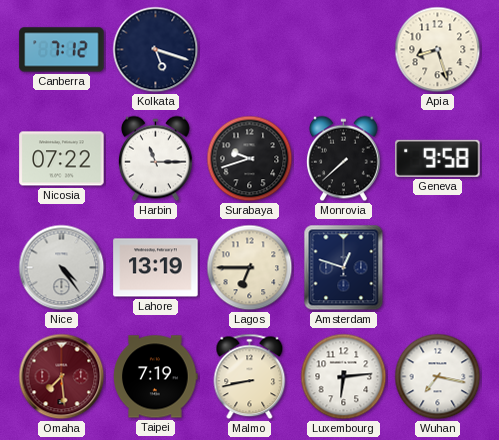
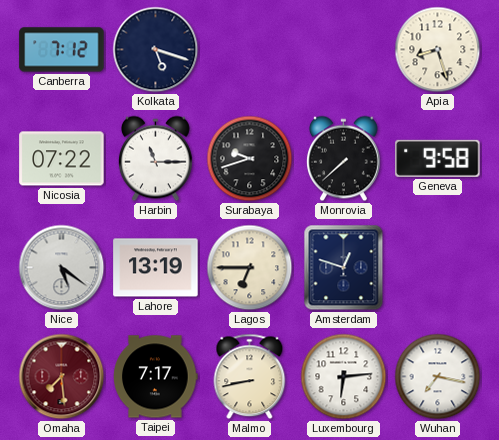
Nice: 4:24 -> 5:21
Taipei: 7:19 -> 7:17
